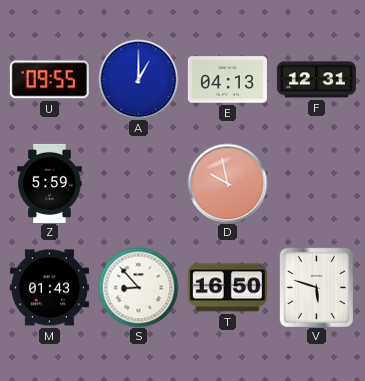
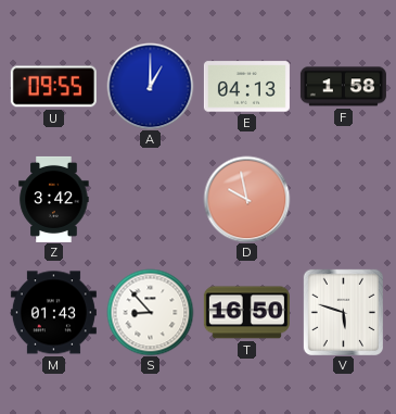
F: 12:31 -> 1:58
Z: 5:59 -> 3:42
